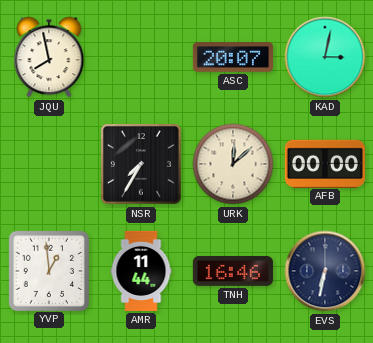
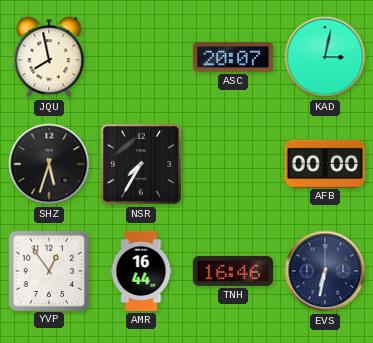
SHZ: none -> 5:33
URK: 12:08 -> none
YVP: 12:59 -> 12:54
AMR: 11:44 -> 16:44
